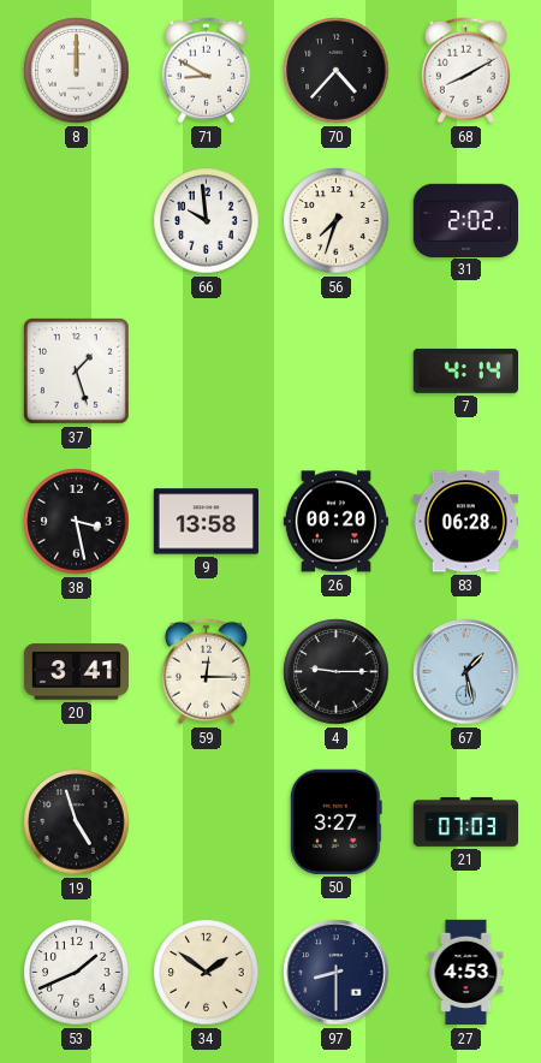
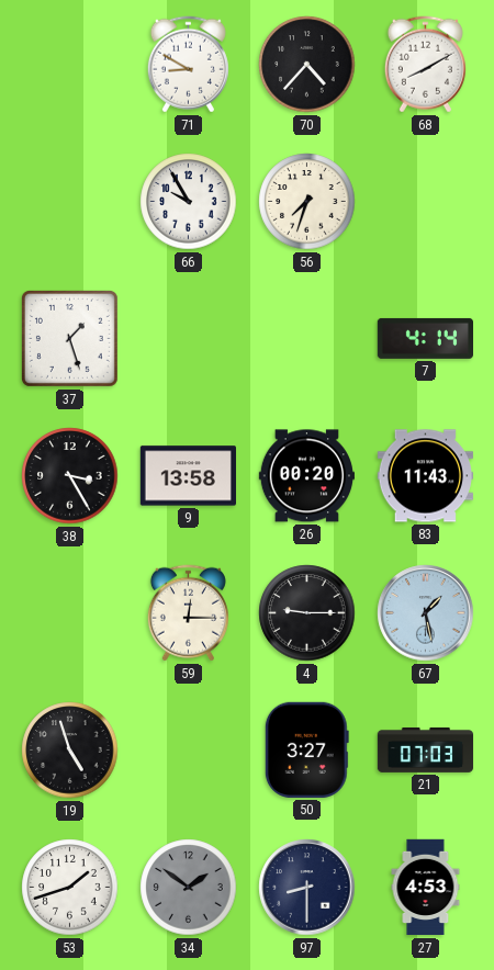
8: 12:00 -> none
66: 9:59 -> 9:55
31: 2:02 -> none
38: 3:28 -> 3:25
83: 06:28 -> 11:43
20: 3:41 -> none
53: 1:41 -> 1:42
34 dial: cream -> grey
